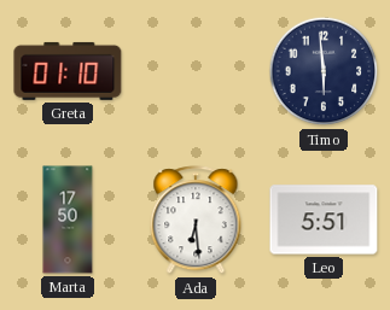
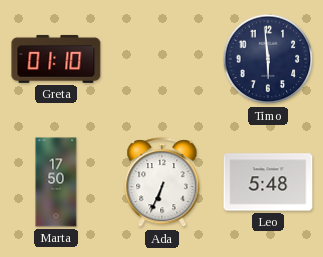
Ada: 6:29 -> 6:34
Leo: 5:51 -> 5:48
